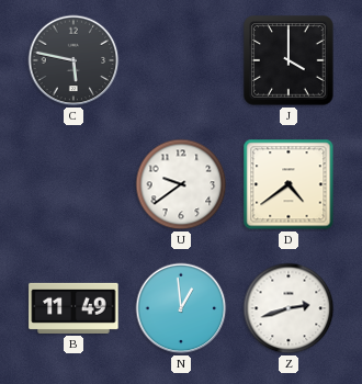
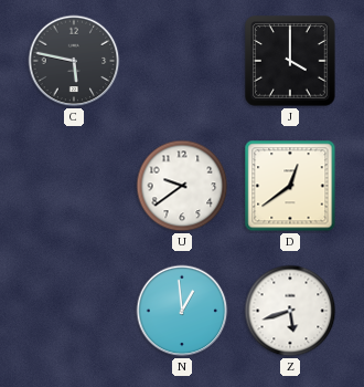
D: 4:39 -> 12:39
B: 11:49 -> none
Z: 2:42 -> 5:42
